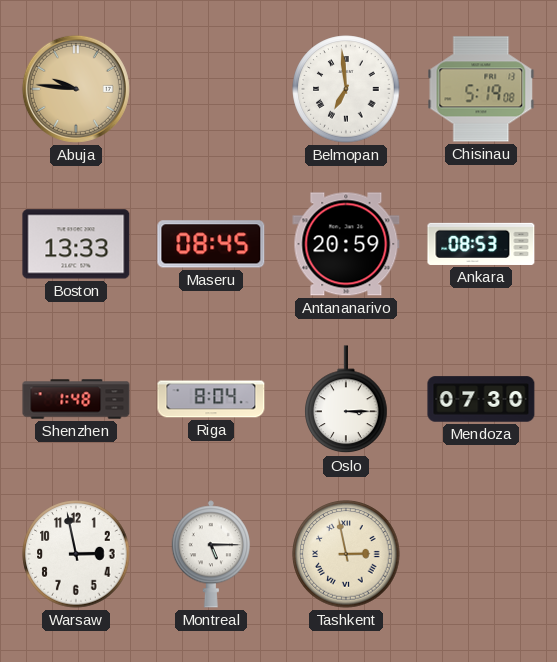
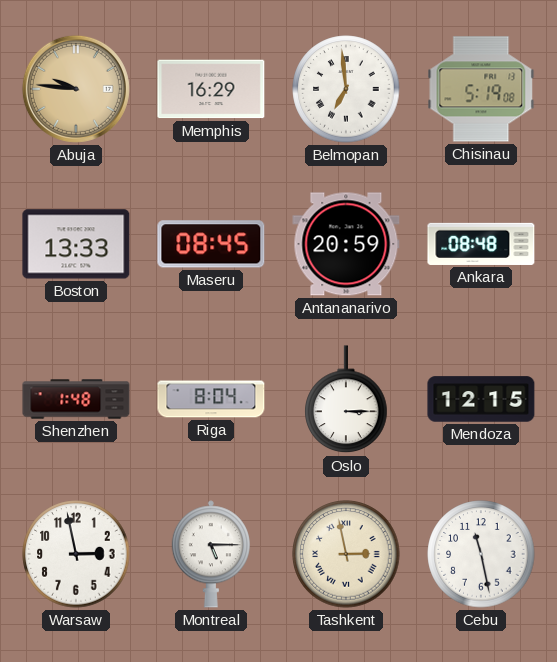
Memphis: none -> 16:29
Ankara: 08:53 -> 08:48
Mendoza: 07:30 -> 12:15
Cebu: none -> 11:28
